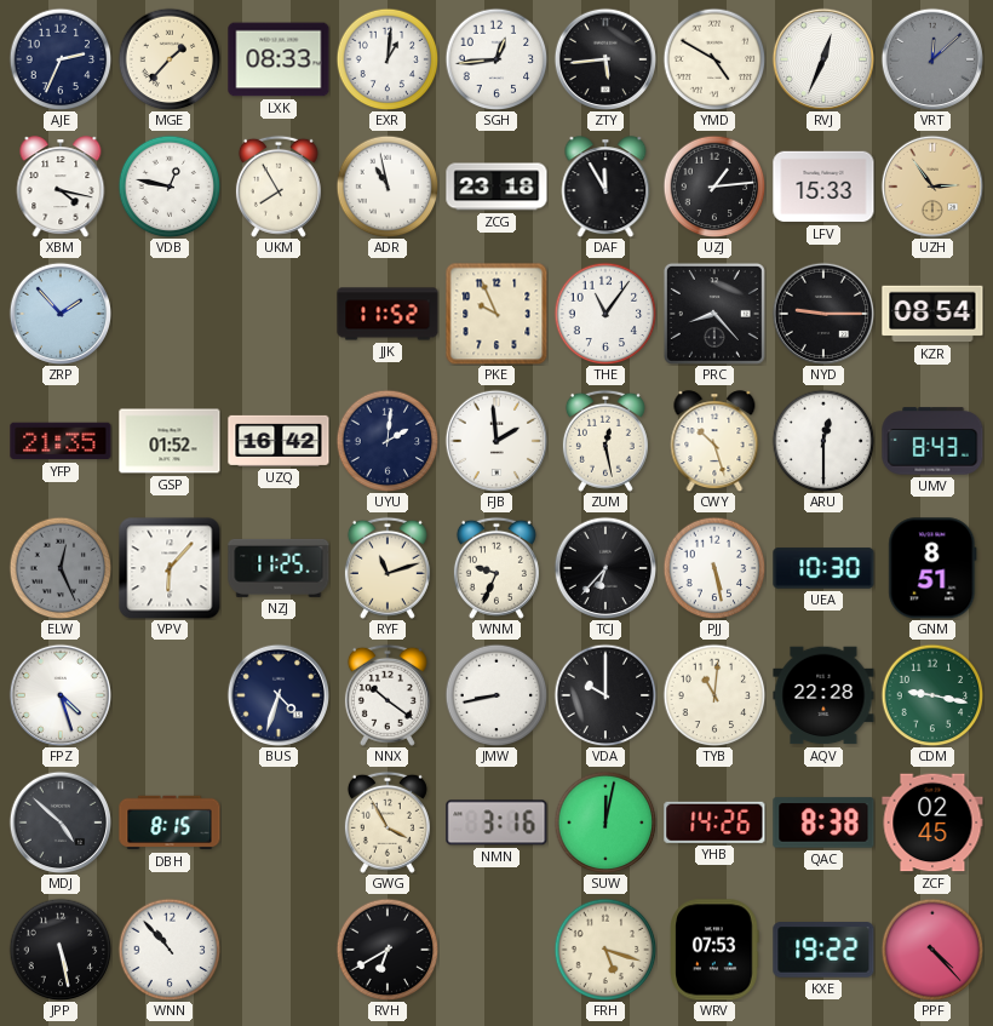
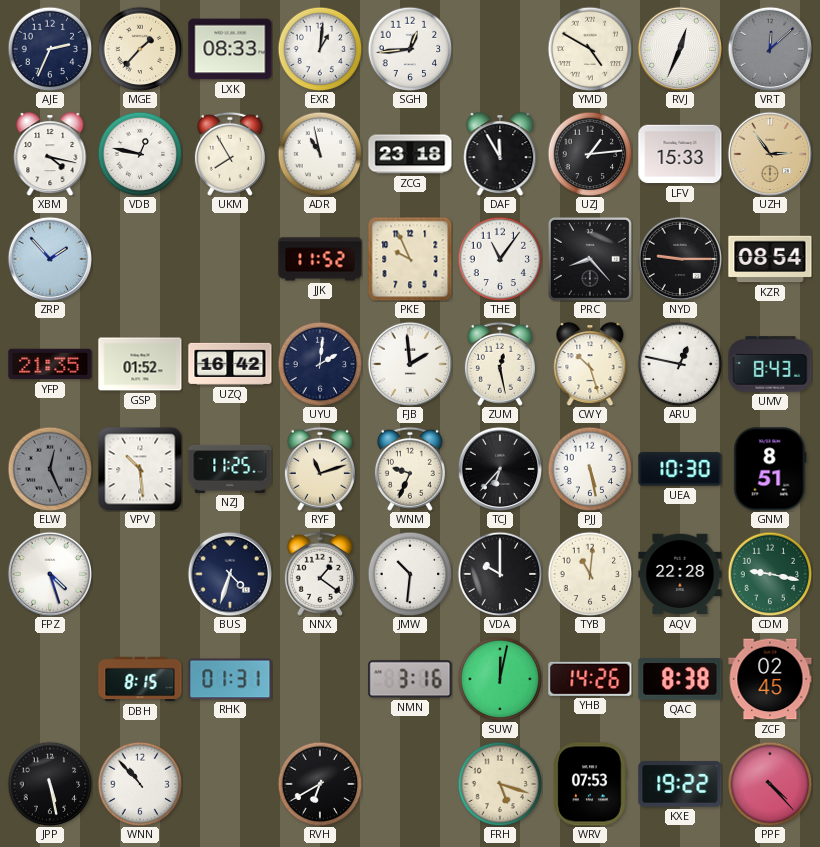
ZTY: 5:44 -> none
ARU: 12:30 -> 12:47
VPV: 6:07 -> 10:29
NNX: 10:21 -> 1:21
JMW: 8:43 -> 10:31
MDJ: 4:52 -> none
RHK: none -> 01:31
GWG: 3:55 -> none
